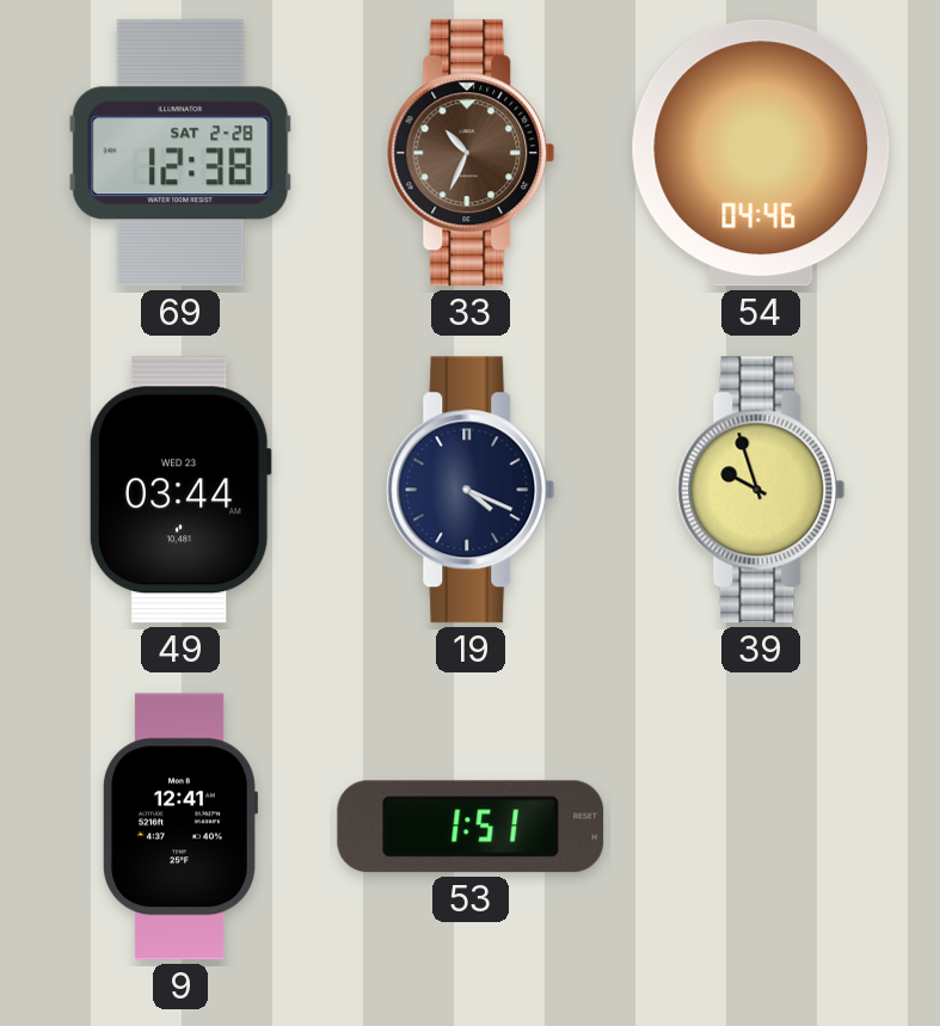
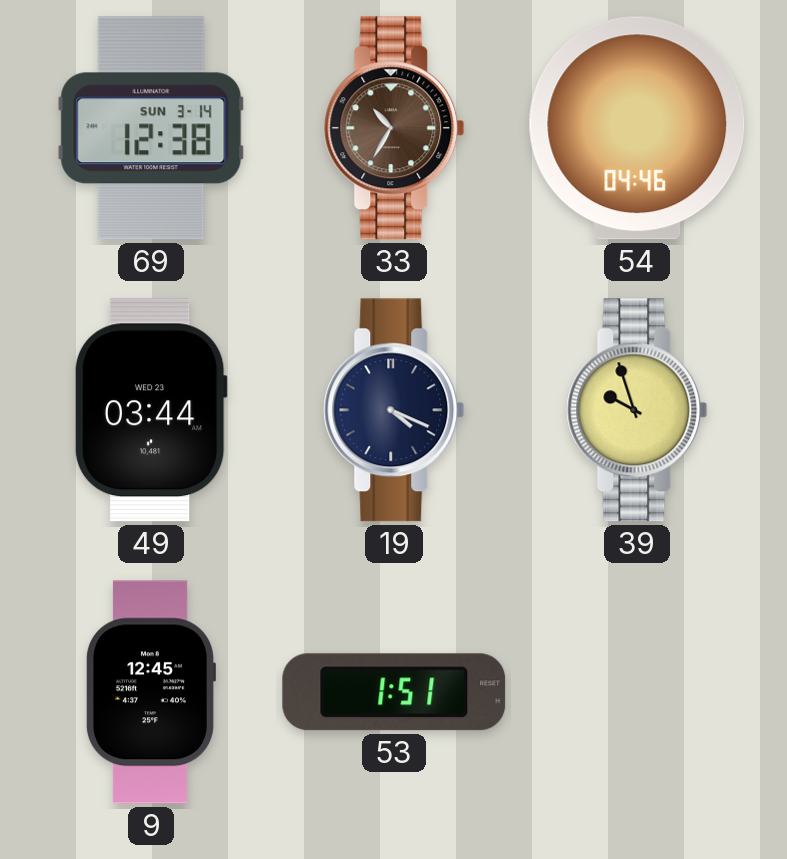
69 date: SAT 2-28 -> SUN 3-14
33: 10:34 -> 10:35
9: 12:41 -> 12:45
